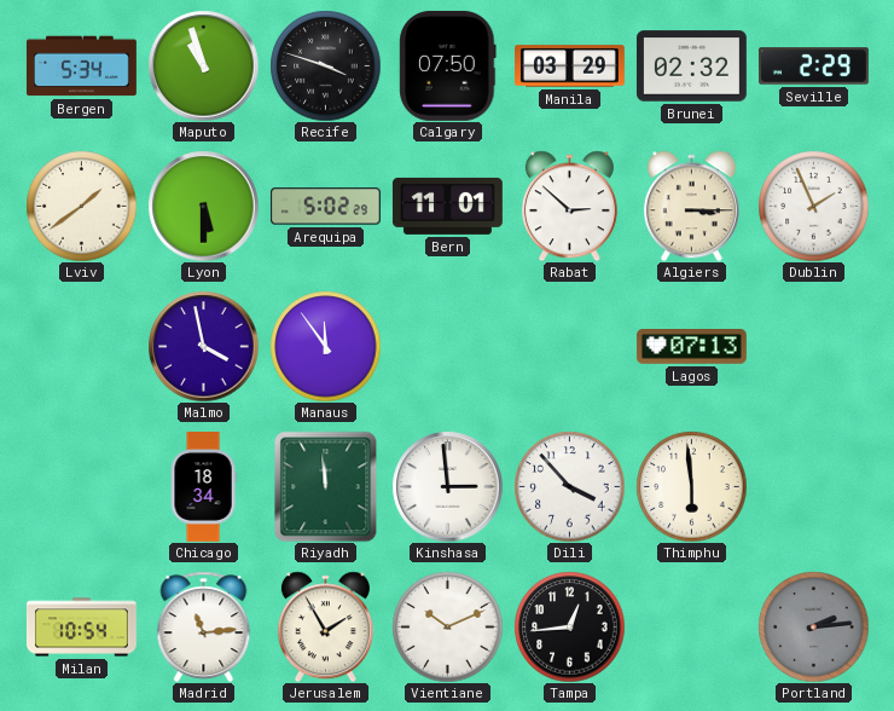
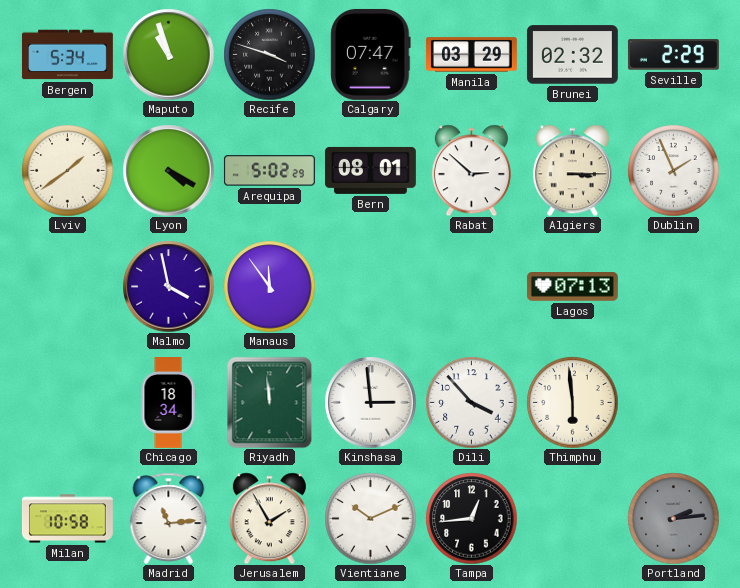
Calgary: 07:50 -> 07:47
Lyon: 5:30 -> 4:20
Bern: 11:01 -> 08:01
Milan: 10:54 -> 10:58
